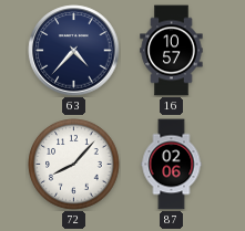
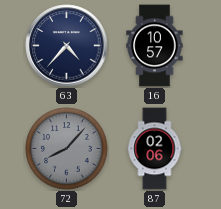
72 dial: white -> grey
